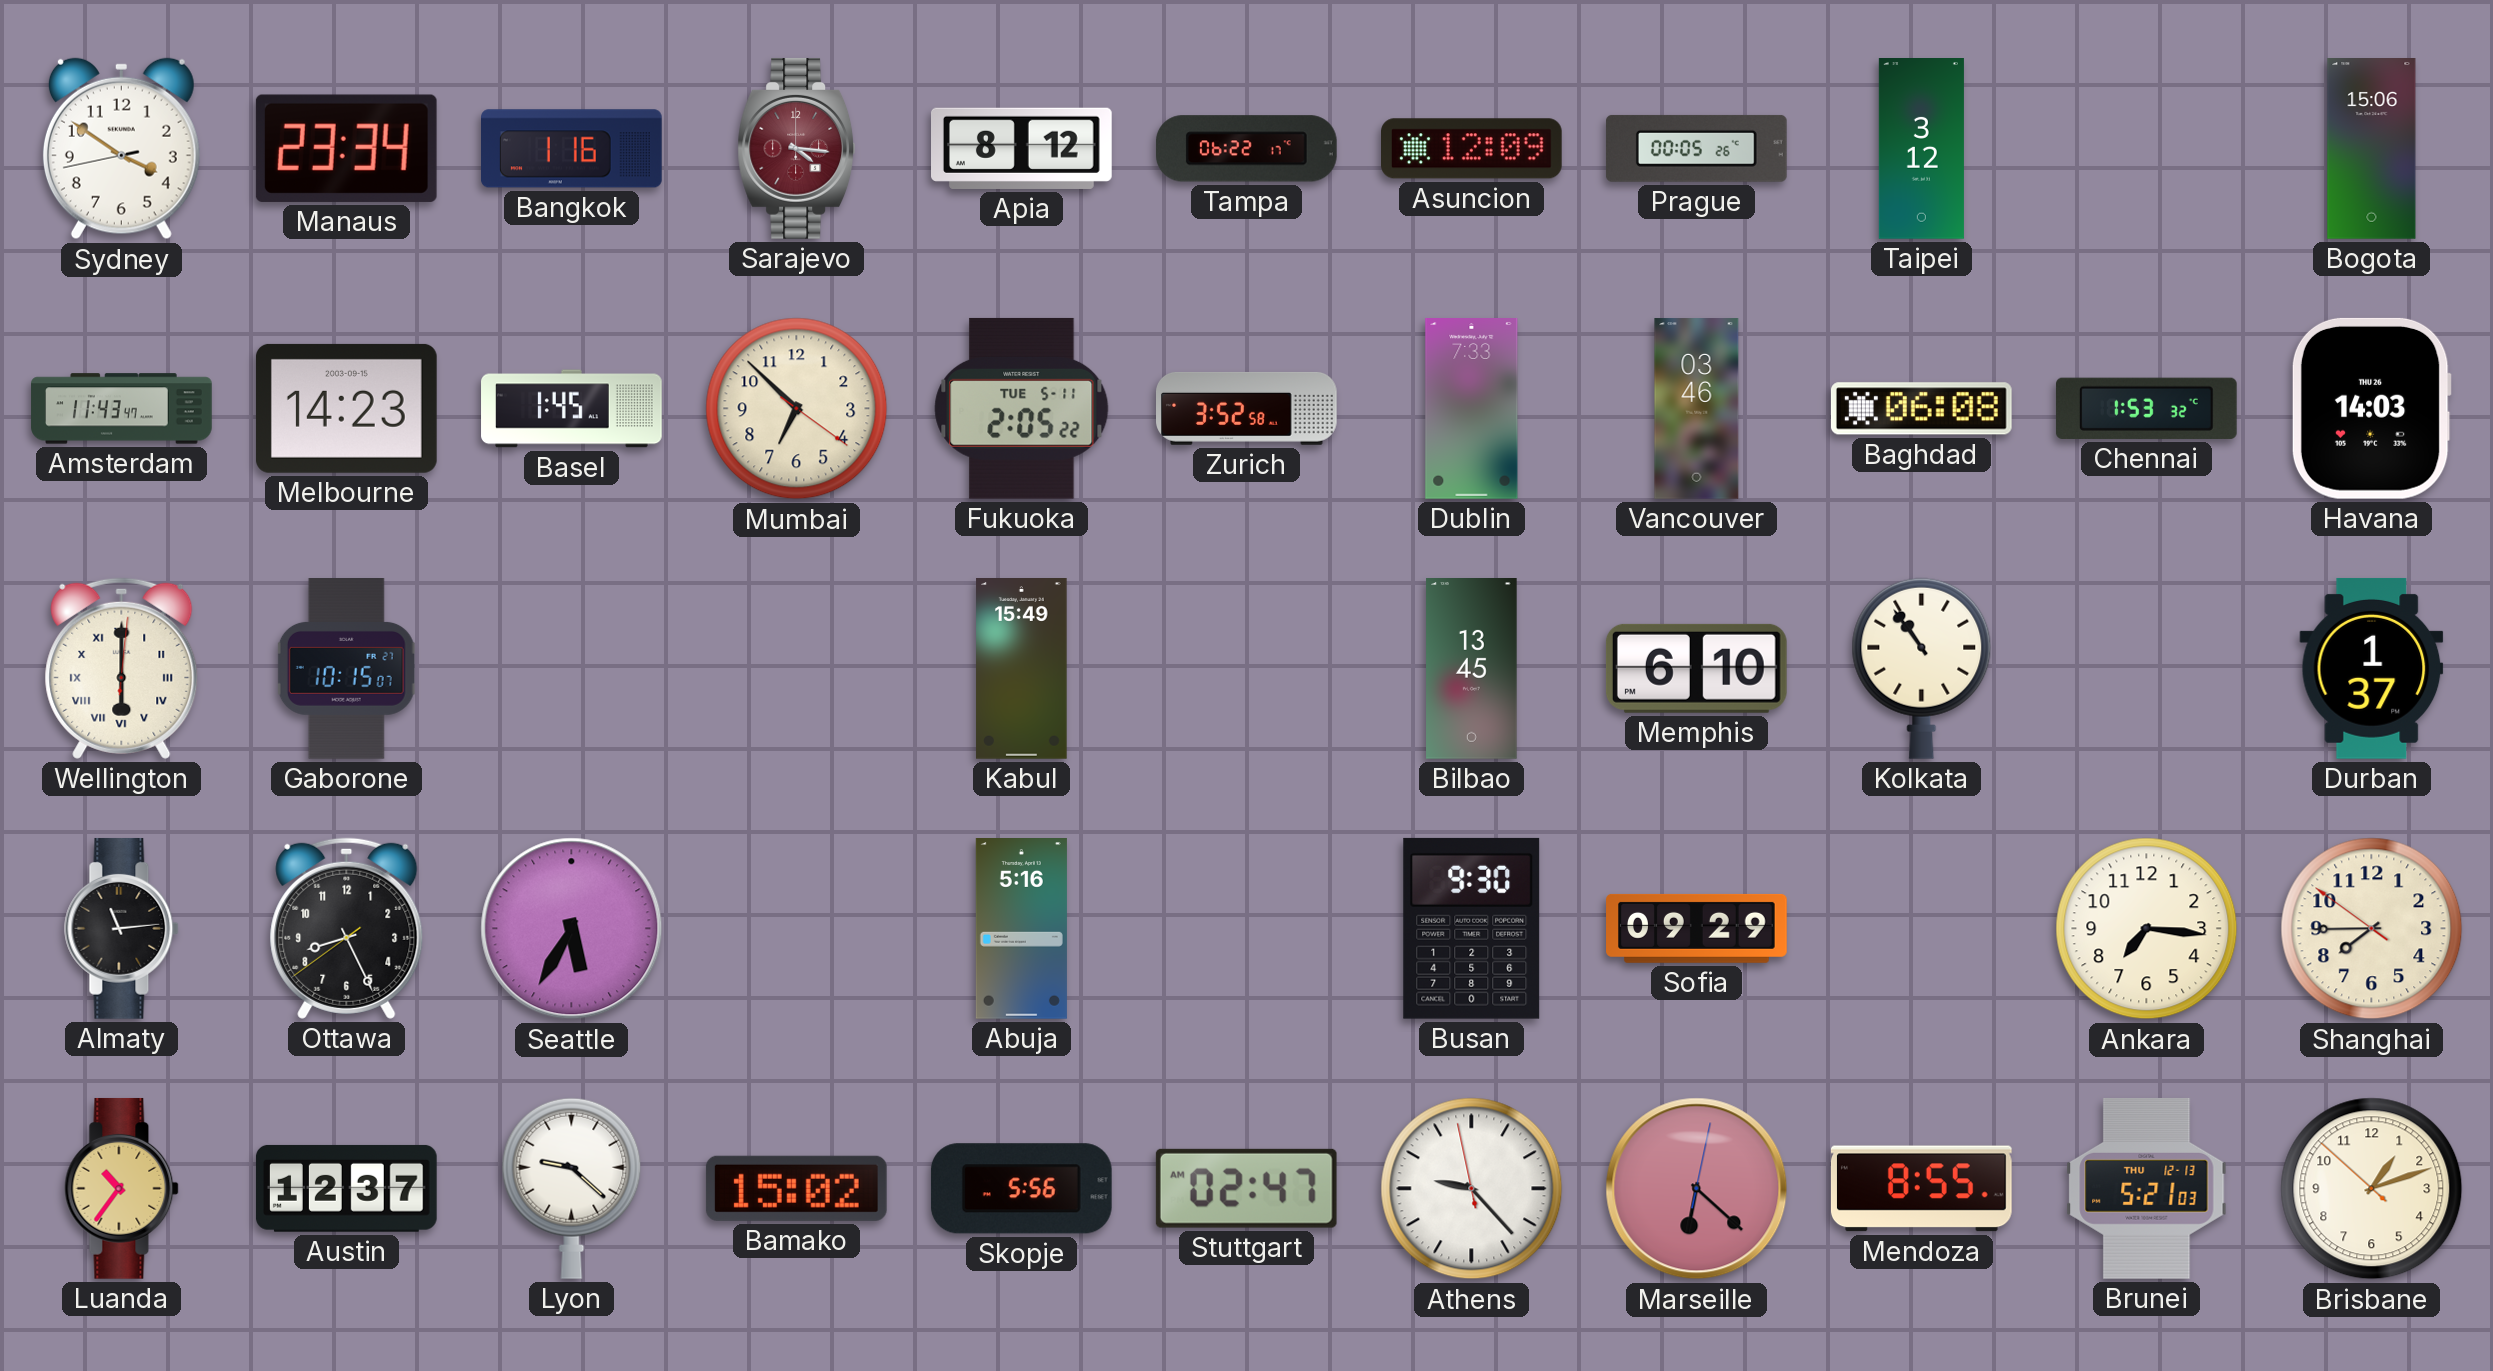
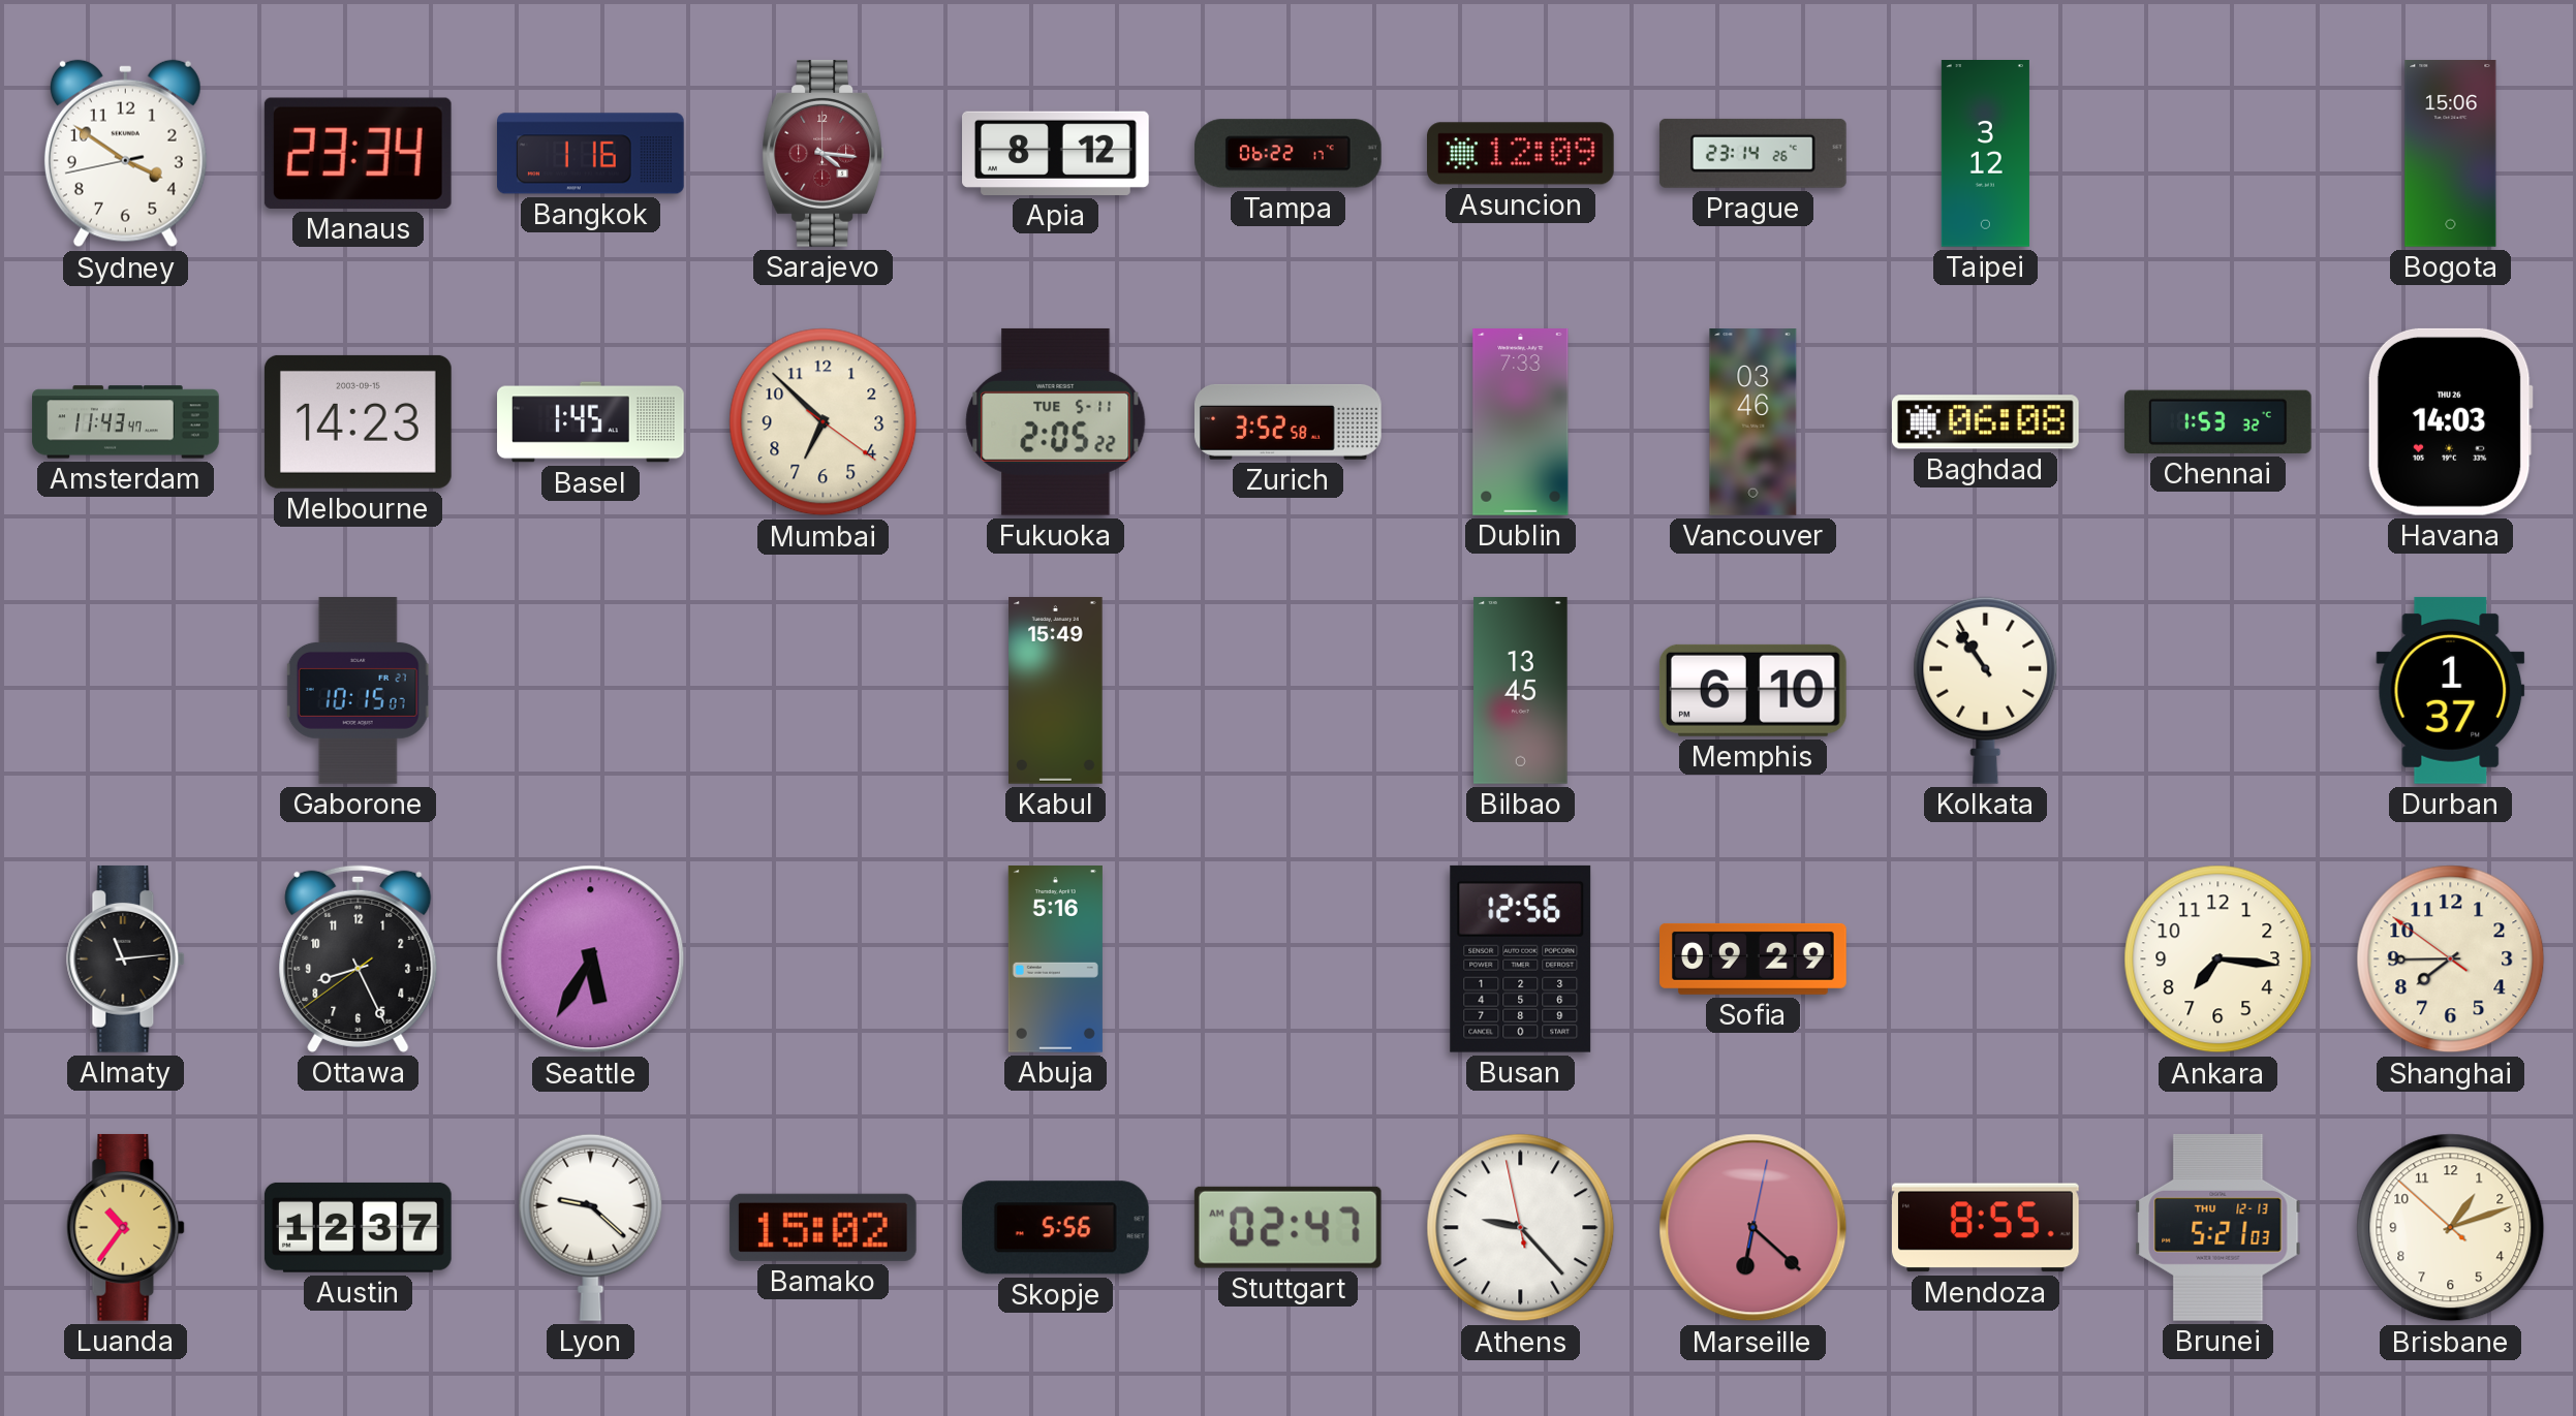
Prague: 00:05 -> 23:14
Wellington: 6:00 -> none
Busan: 9:30 -> 12:56
